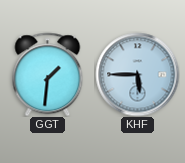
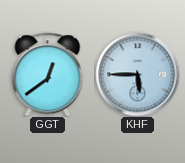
GGT: 1:31 -> 12:39
